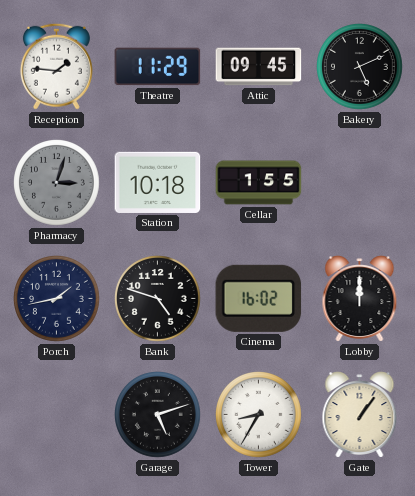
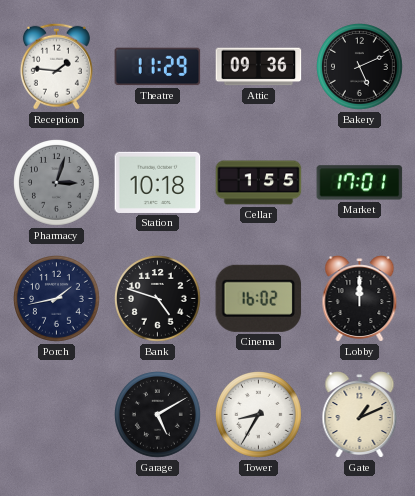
Attic: 09:45 -> 09:36
Market: none -> 17:01
Garage: 5:12 -> 5:10
Gate: 1:06 -> 1:11
